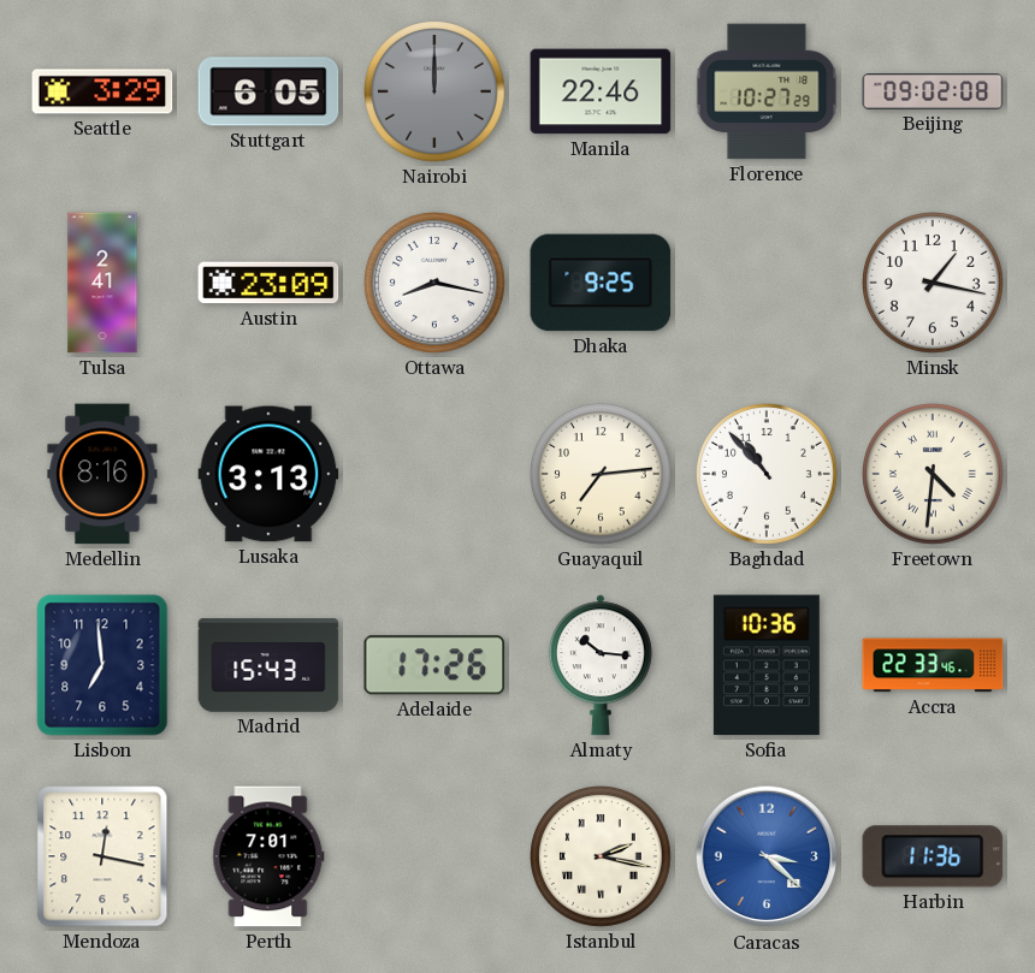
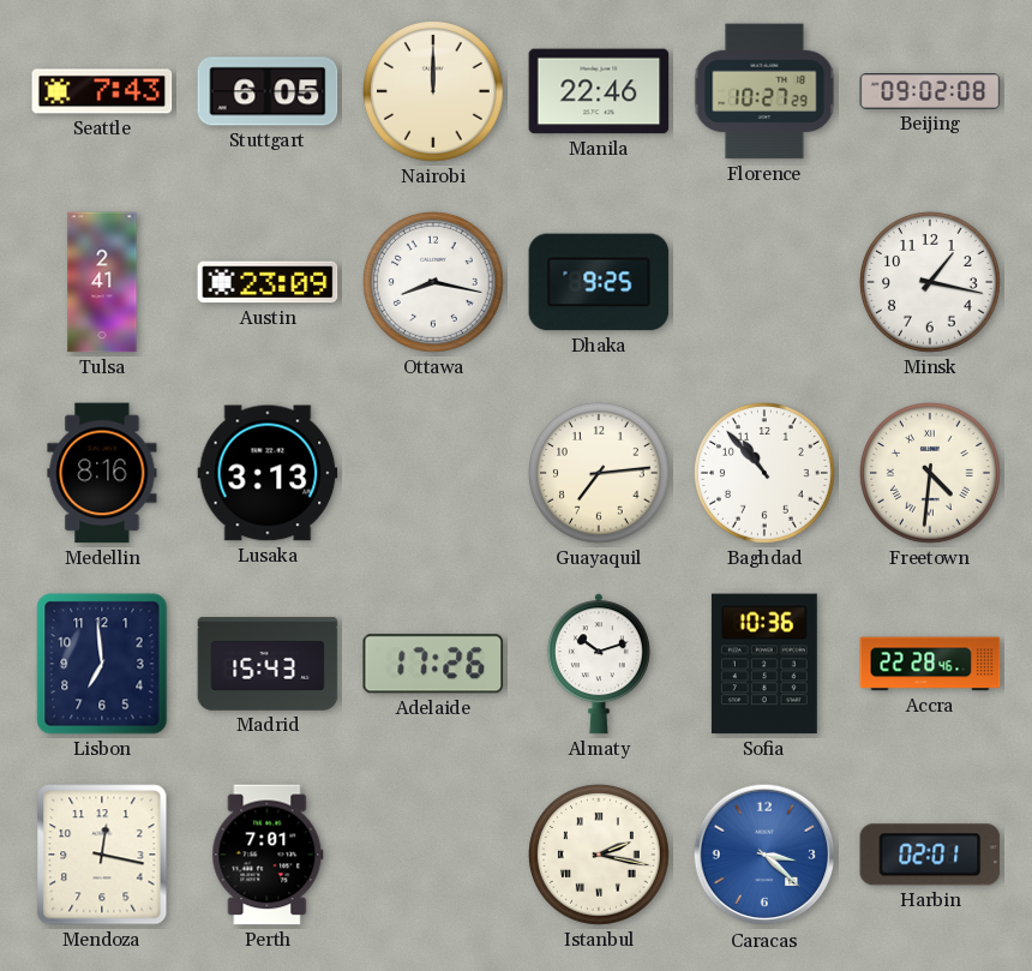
Seattle: 3:29 -> 7:43
Nairobi dial: grey -> cream
Almaty: 10:16 -> 10:12
Accra: 22:33 -> 22:28
Harbin: 11:36 -> 02:01
